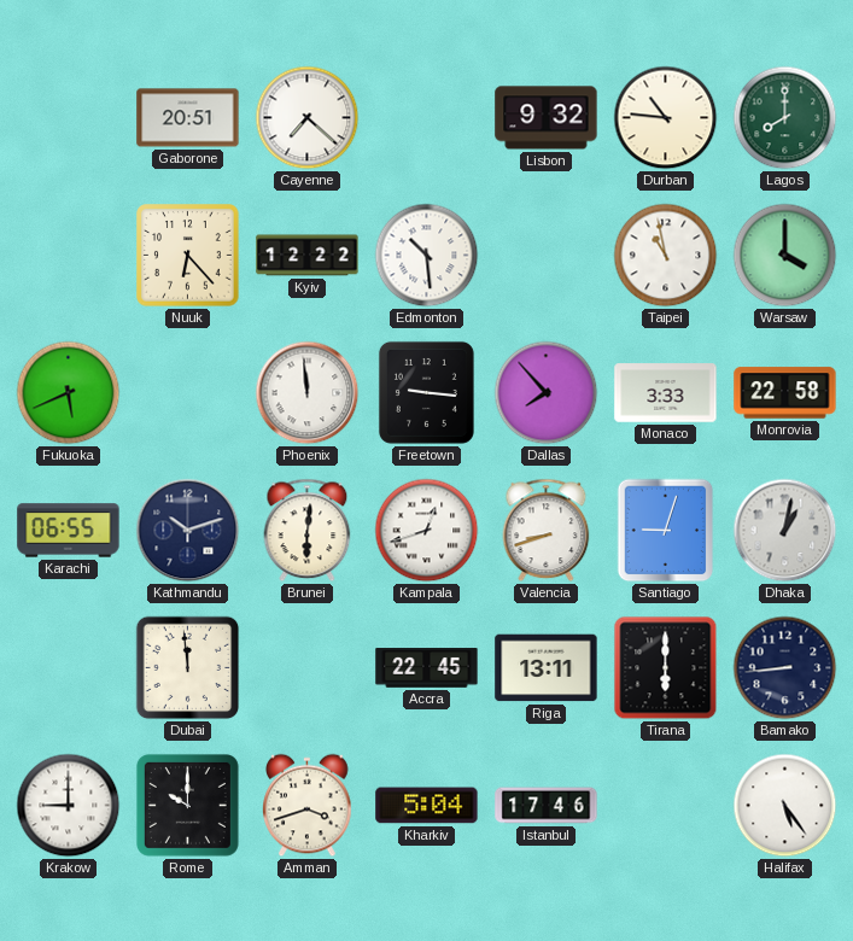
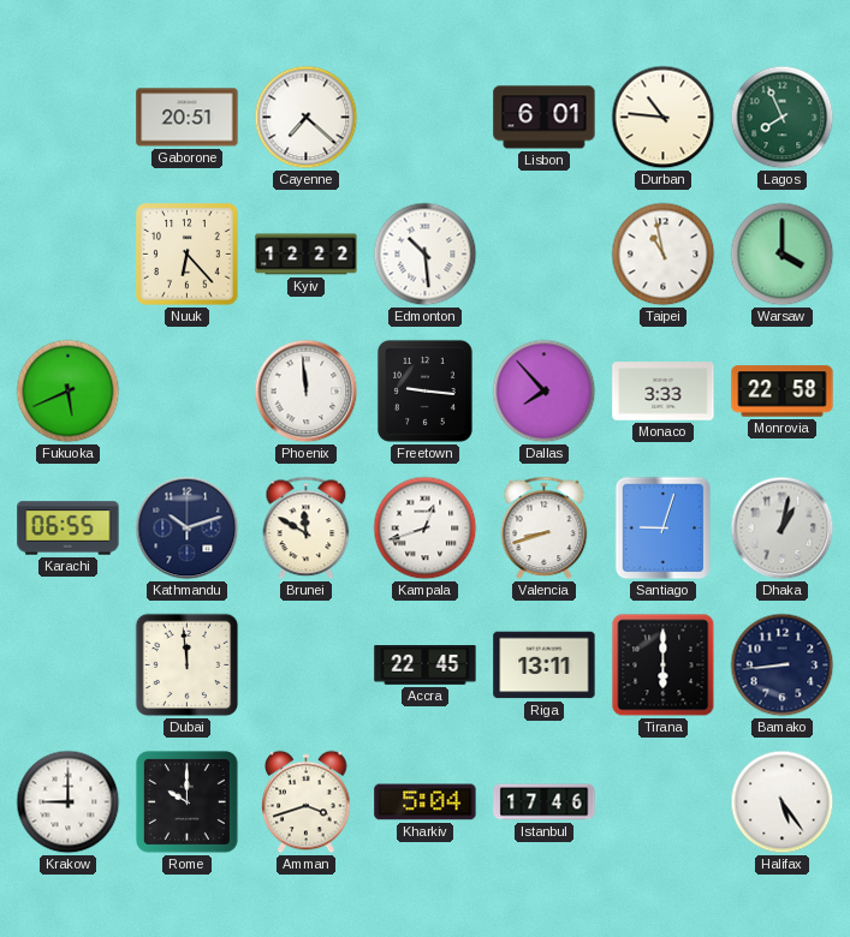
Lisbon: 9:32 -> 6:01
Lagos: 8:00 -> 7:56
Brunei: 6:01 -> 11:50
